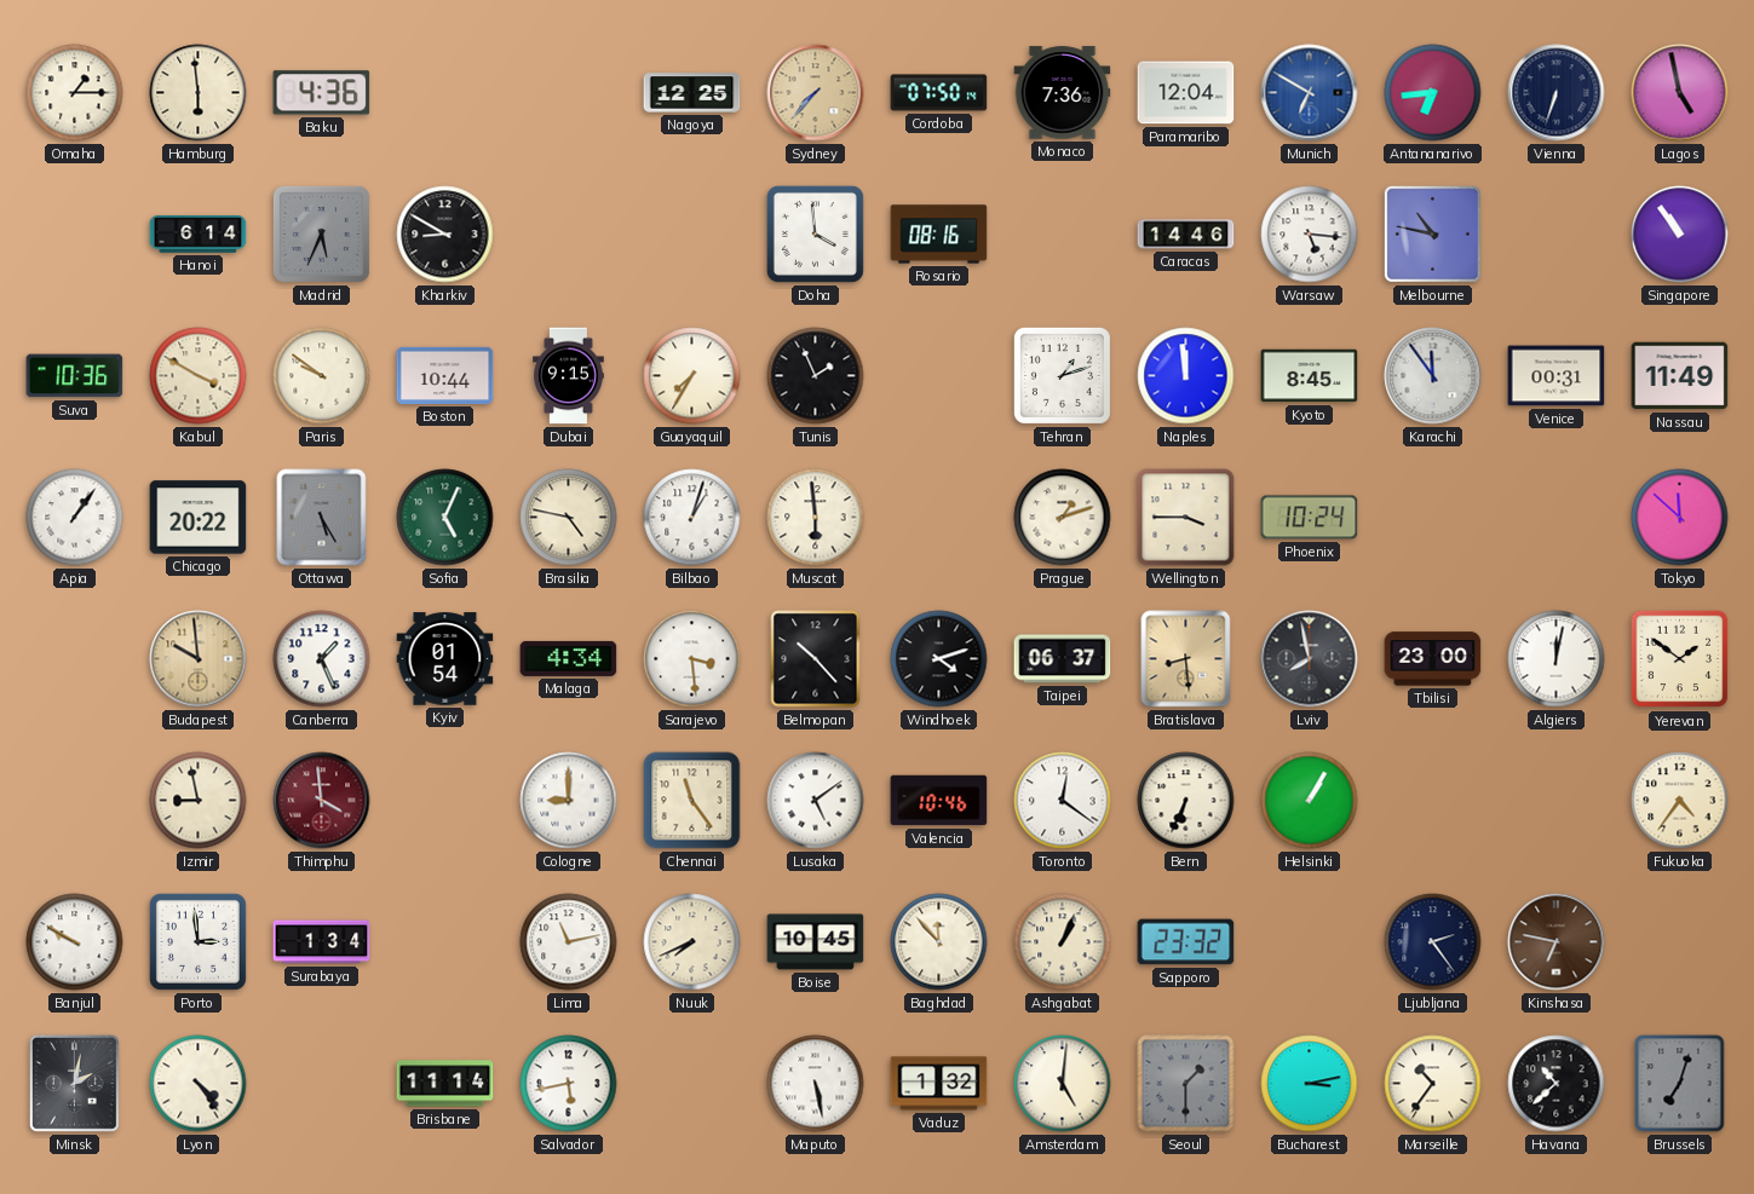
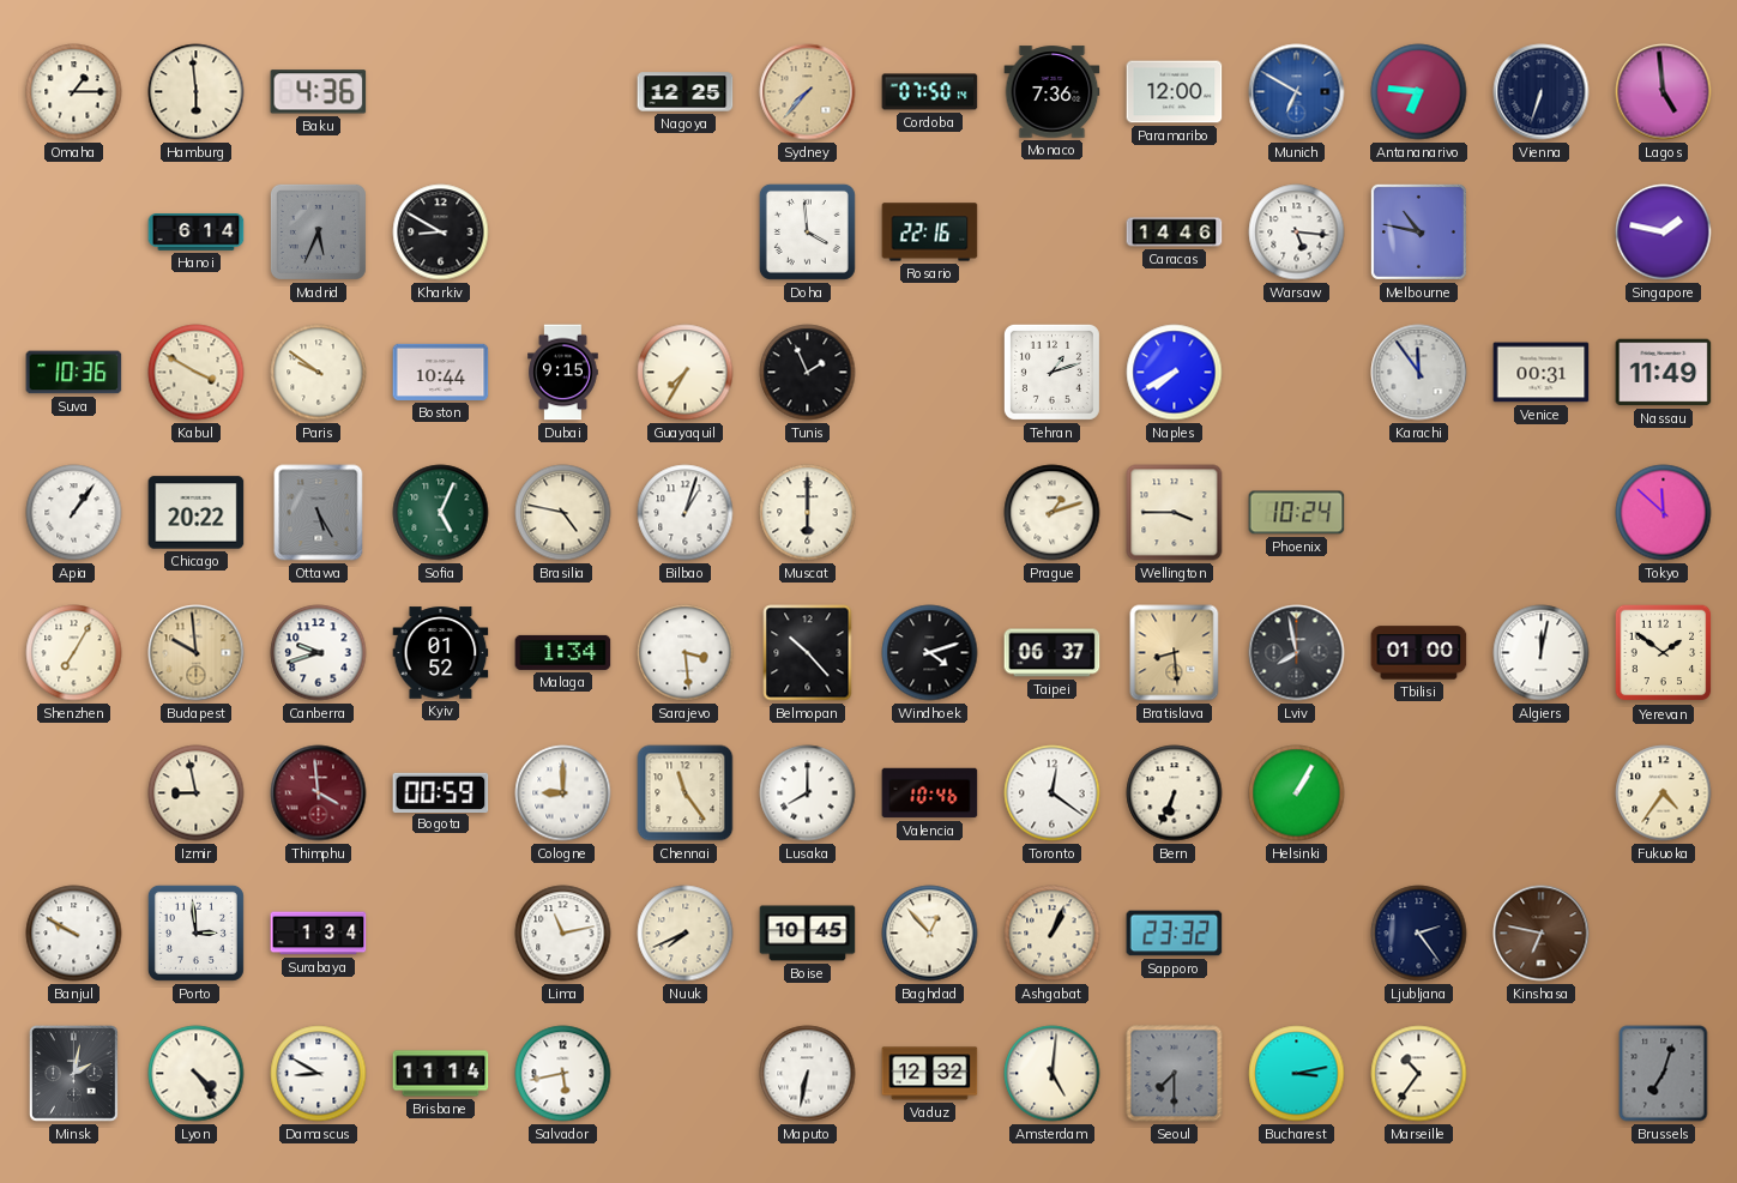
Paramaribo: 12:04 -> 12:00
Antananarivo: 6:44 -> 6:46
Lagos: 4:58 -> 4:59
Rosario: 08:16 -> 22:16
Singapore: 10:54 -> 1:47
Naples: 11:59 -> 7:40
Kyoto: 8:45 -> none
Muscat: 5:59 -> 6:00
Shenzhen: none -> 7:05
Canberra: 1:26 -> 9:42
Kyiv: 01:54 -> 01:52
Malaga: 4:34 -> 1:34
Tbilisi: 23:00 -> 01:00
Bogota: none -> 00:59
Lusaka: 5:09 -> 8:00
Baghdad: 11:53 -> 12:53
Damascus: none -> 8:50
Maputo: 5:28 -> 6:32
Vaduz: 1:32 -> 12:32
Seoul: 1:30 -> 7:30
Havana: 10:38 -> none
